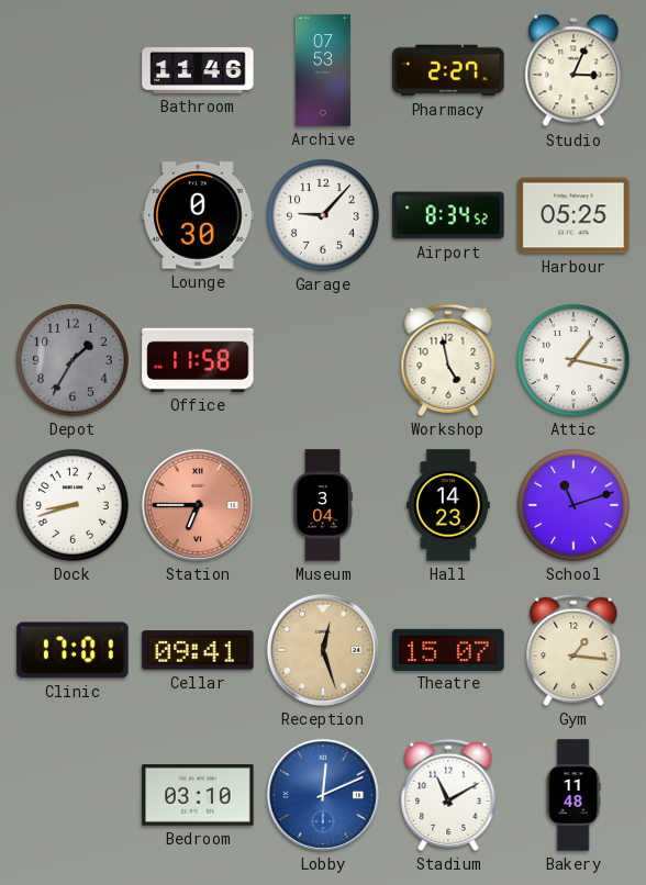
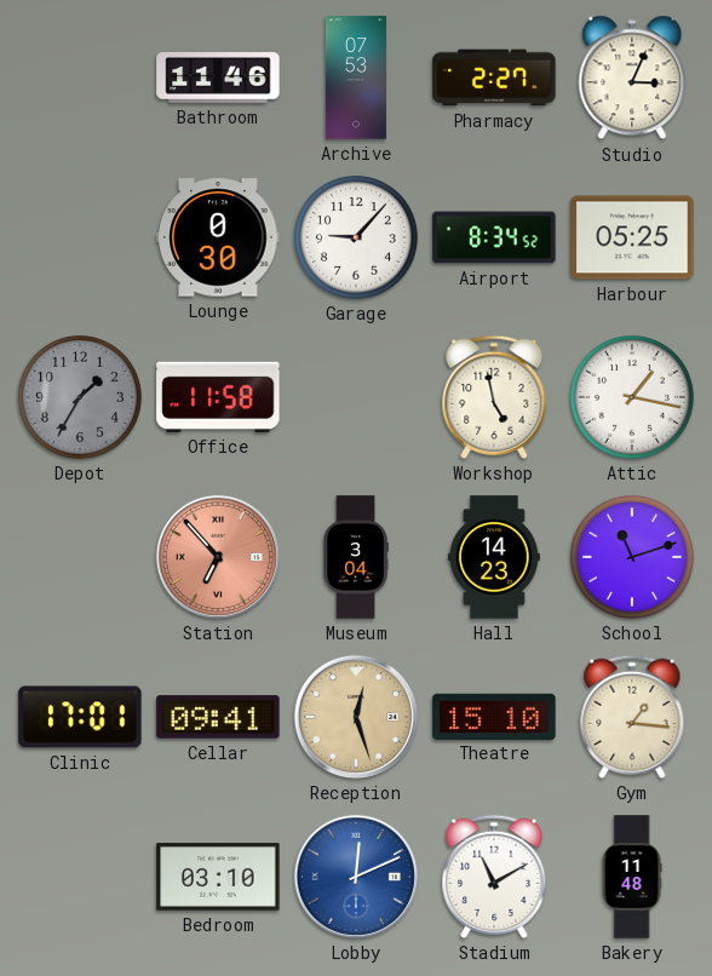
Dock: 8:42 -> none
Station: 6:45 -> 6:53
Theatre: 15:07 -> 15:10
